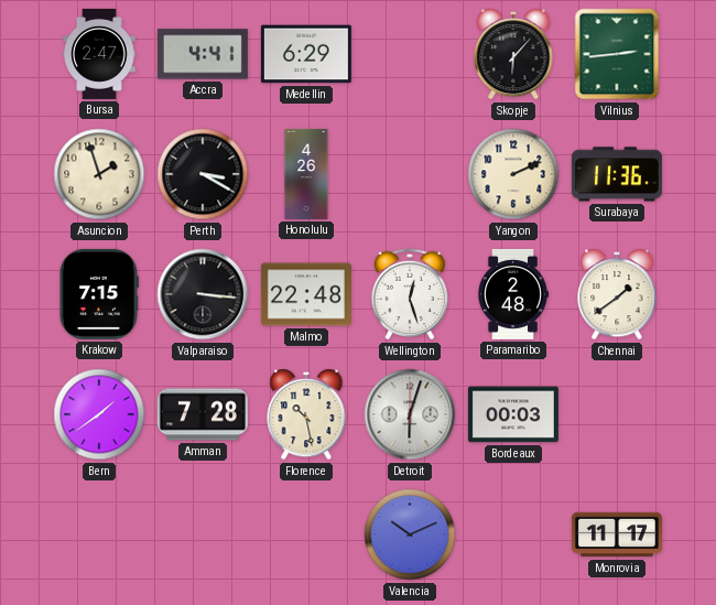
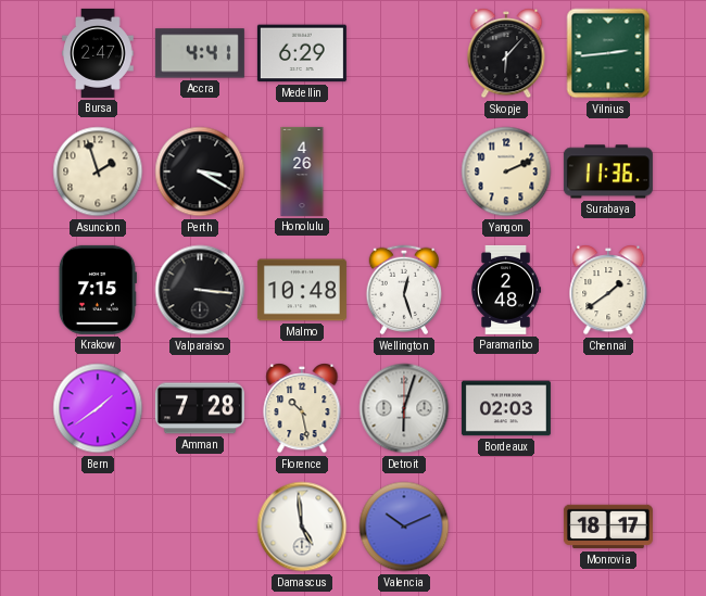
Malmo: 22:48 -> 10:48
Bordeaux: 00:03 -> 02:03
Damascus: none -> 4:59
Monrovia: 11:17 -> 18:17
